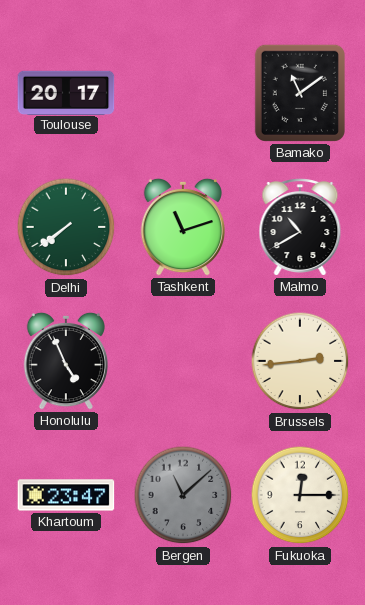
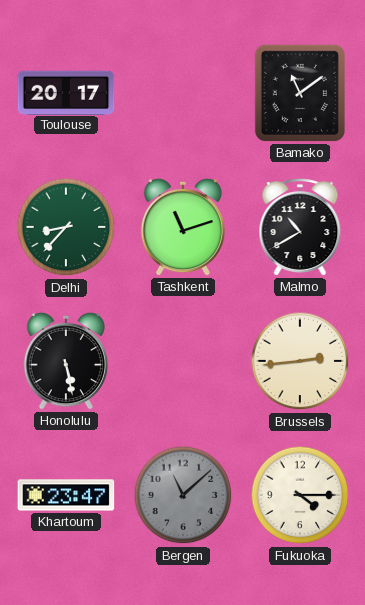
Delhi: 7:39 -> 8:37
Honolulu: 4:56 -> 5:28
Fukuoka: 12:15 -> 4:15
